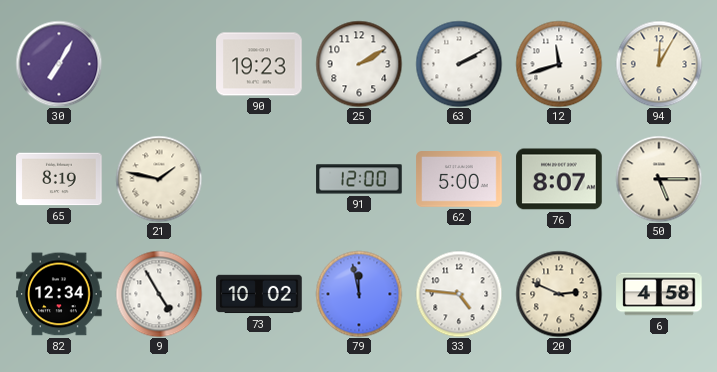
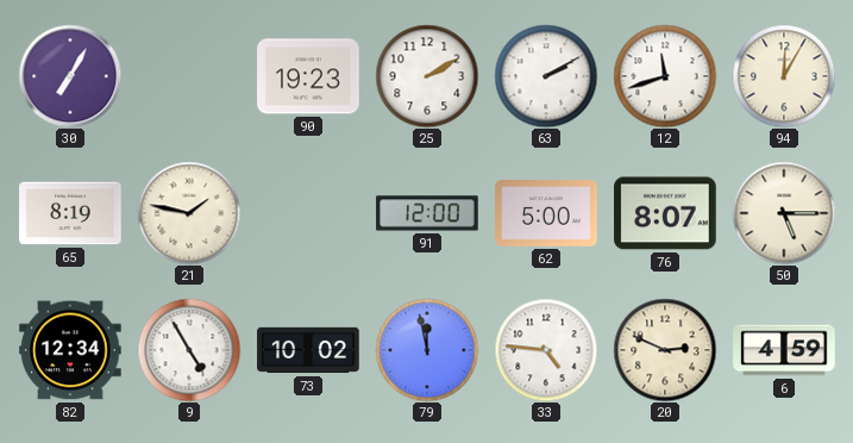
6: 4:58 -> 4:59
